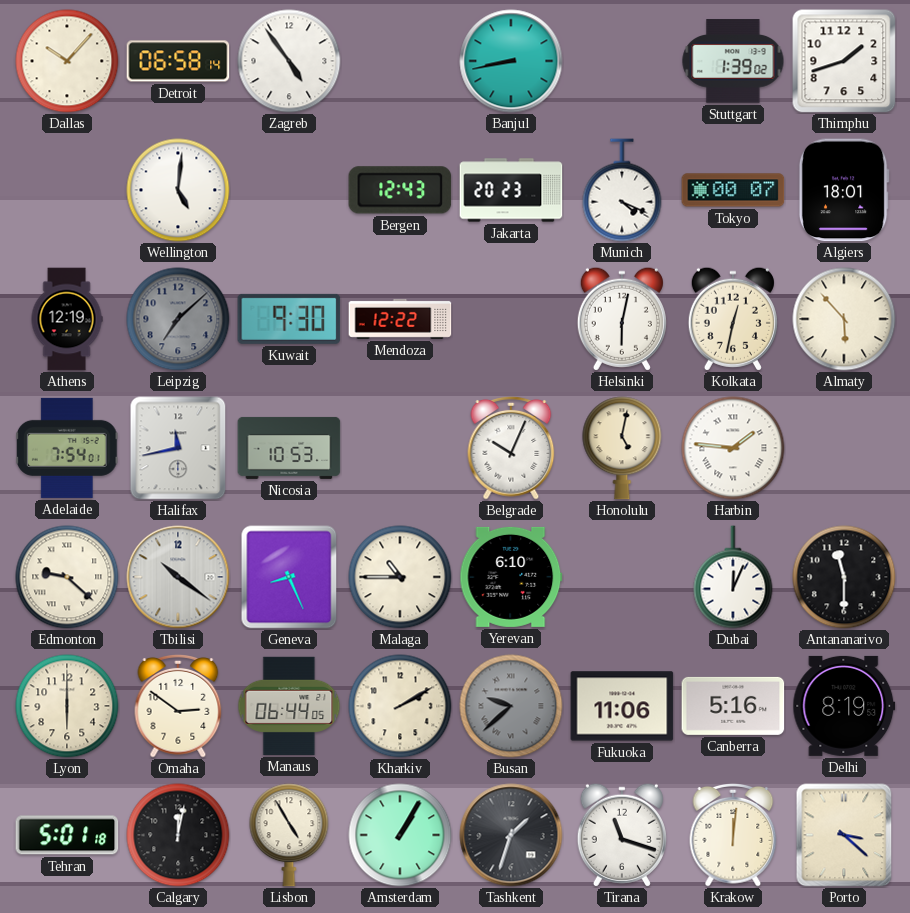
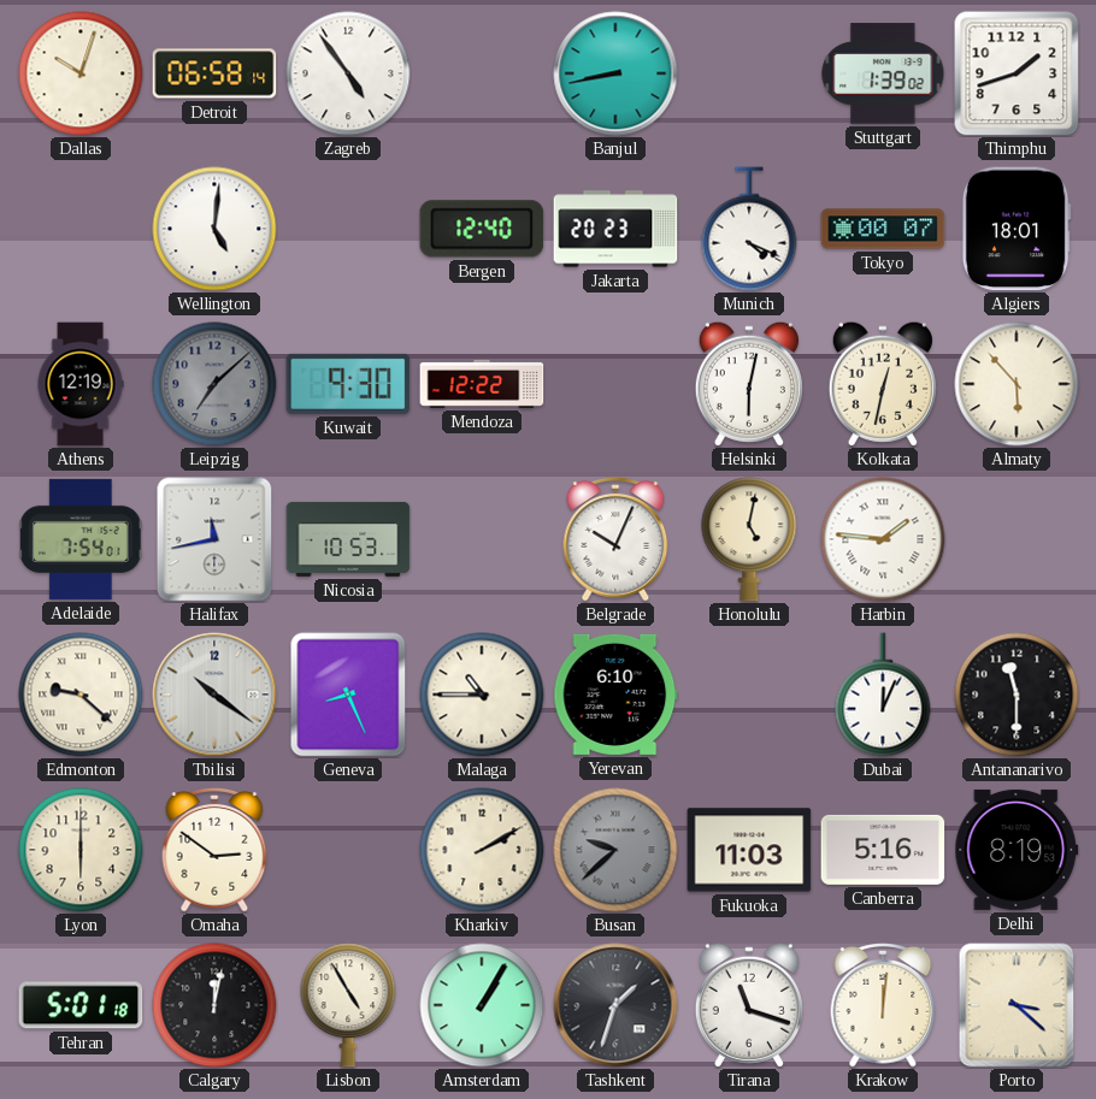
Dallas: 10:07 -> 10:03
Bergen: 12:43 -> 12:40
Manaus: 06:44 -> none
Fukuoka: 11:06 -> 11:03
